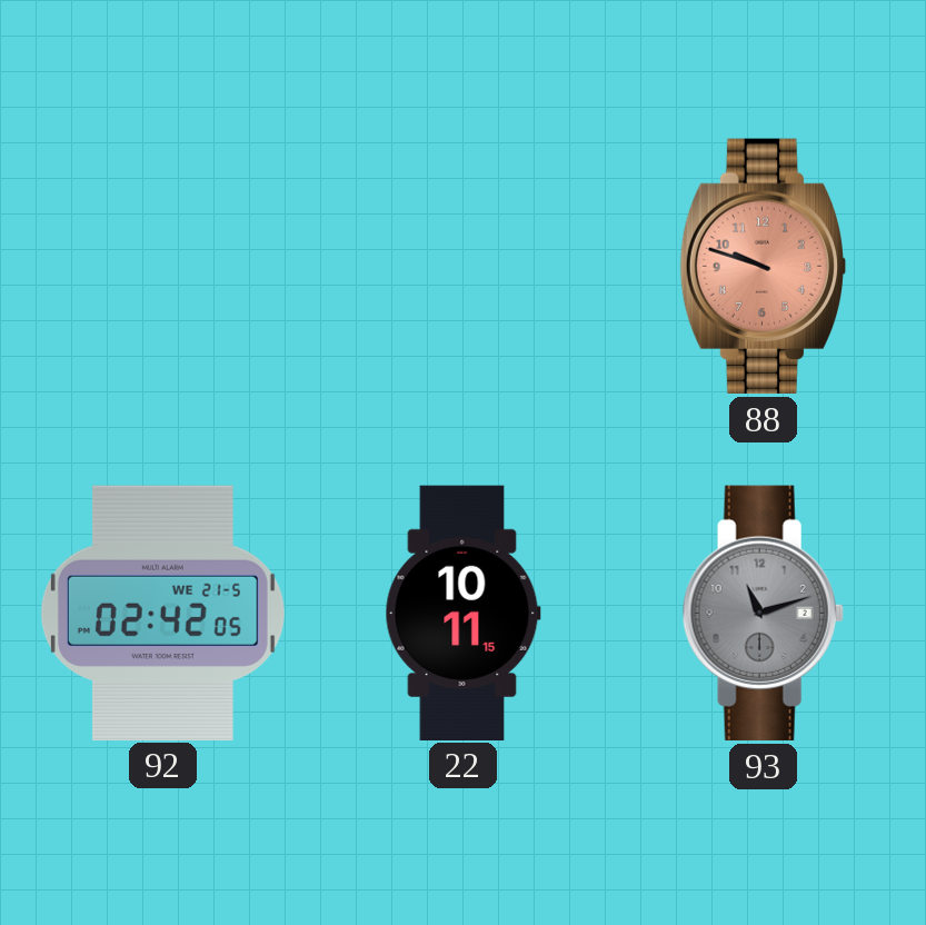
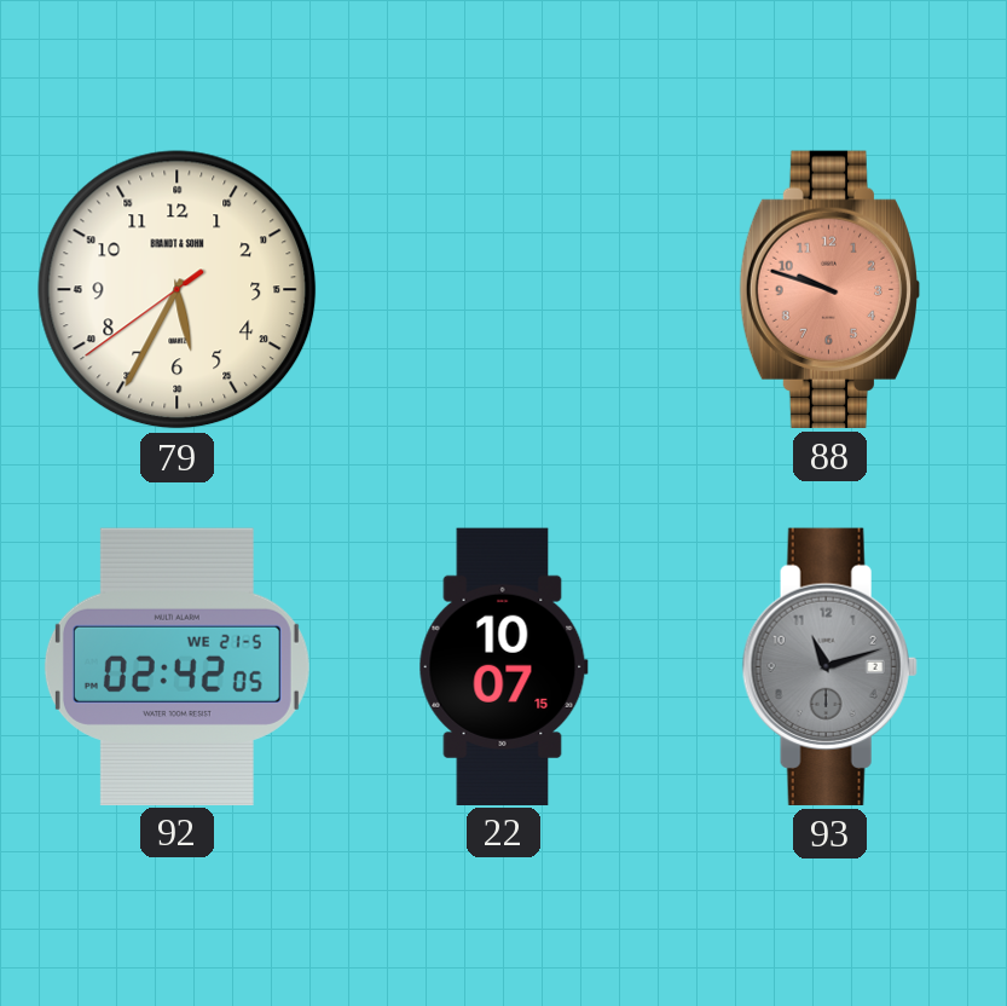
79: none -> 5:34
22: 10:11 -> 10:07
